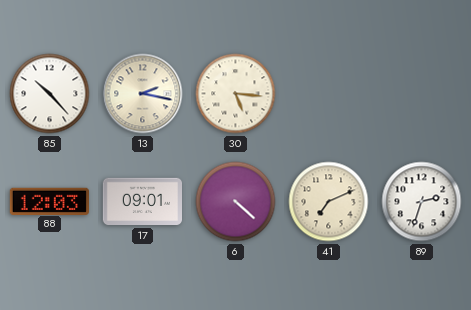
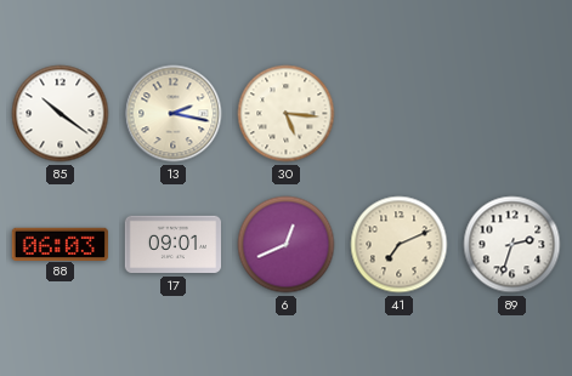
85: 10:23 -> 10:21
88: 12:03 -> 06:03
6: 4:22 -> 12:41
